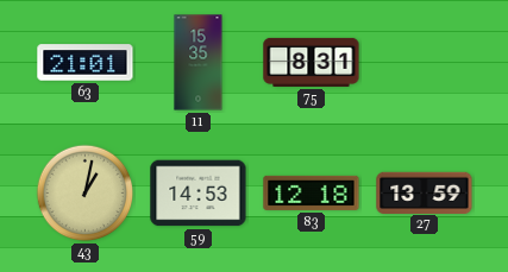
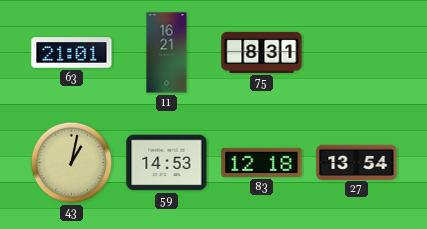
11: 15:35 -> 16:21
27: 13:59 -> 13:54
